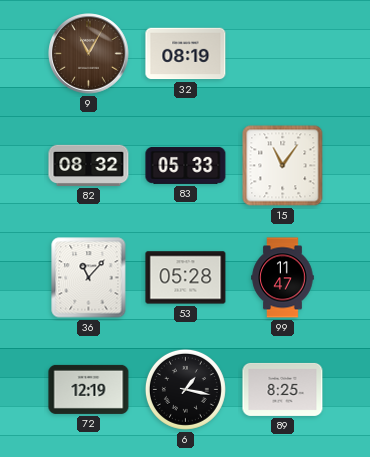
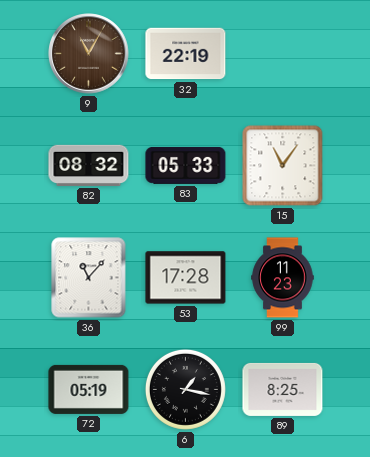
32: 08:19 -> 22:19
53: 05:28 -> 17:28
99: 11:47 -> 11:23
72: 12:19 -> 05:19
